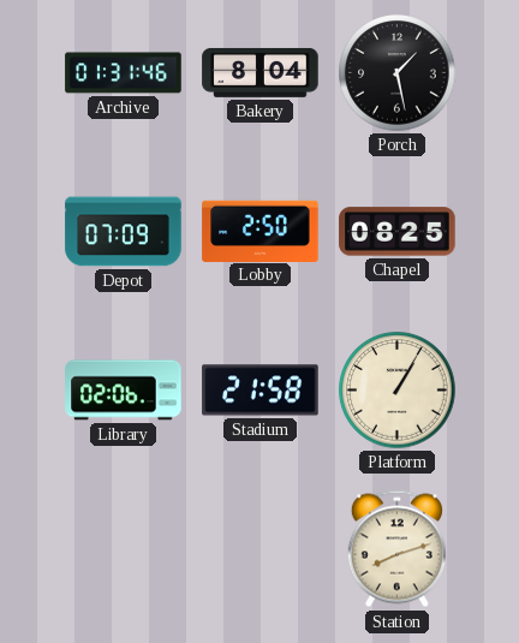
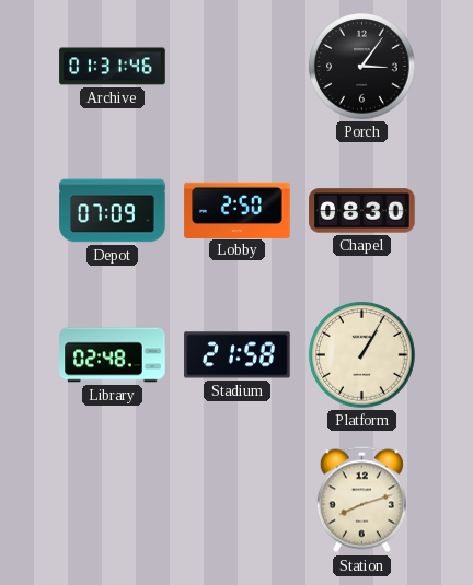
Bakery: 8:04 -> none
Porch: 1:28 -> 3:06
Chapel: 08:25 -> 08:30
Library: 02:06 -> 02:48
